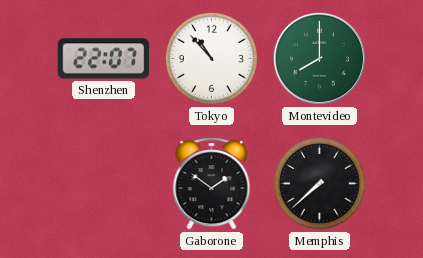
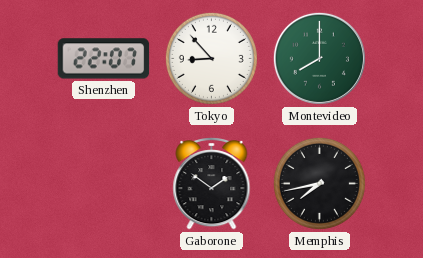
Tokyo: 10:53 -> 8:53
Memphis: 7:38 -> 7:43
